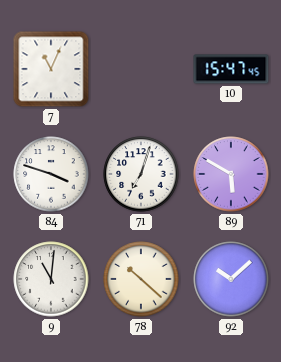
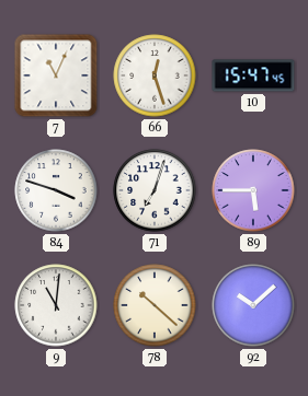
66: none -> 12:27
89: 5:50 -> 5:45
